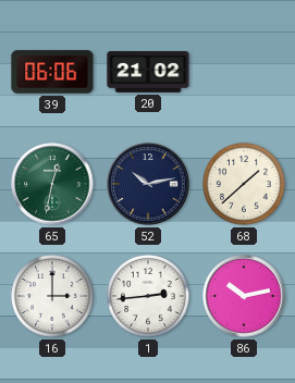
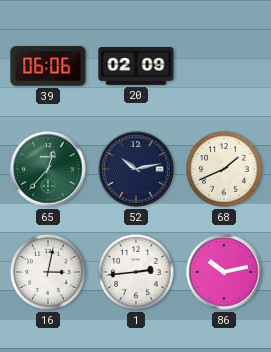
20: 21:02 -> 02:09
65: 12:32 -> 12:37
68: 1:38 -> 1:41
16: 3:00 -> 3:02
